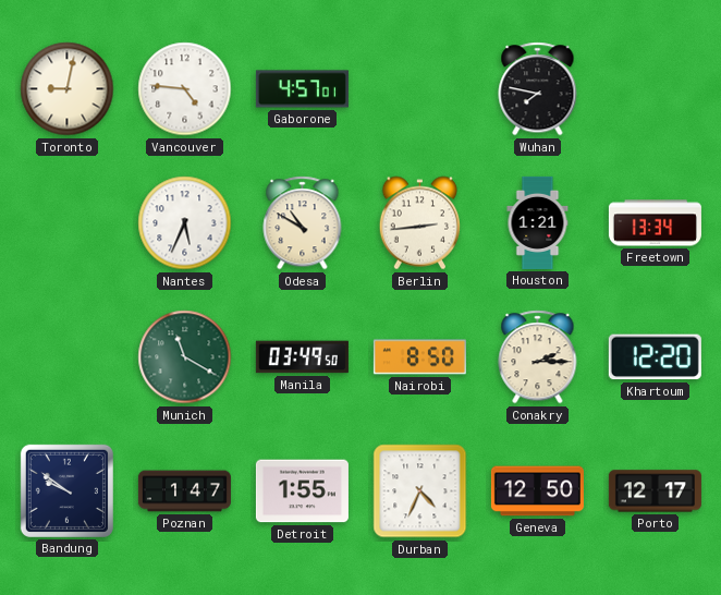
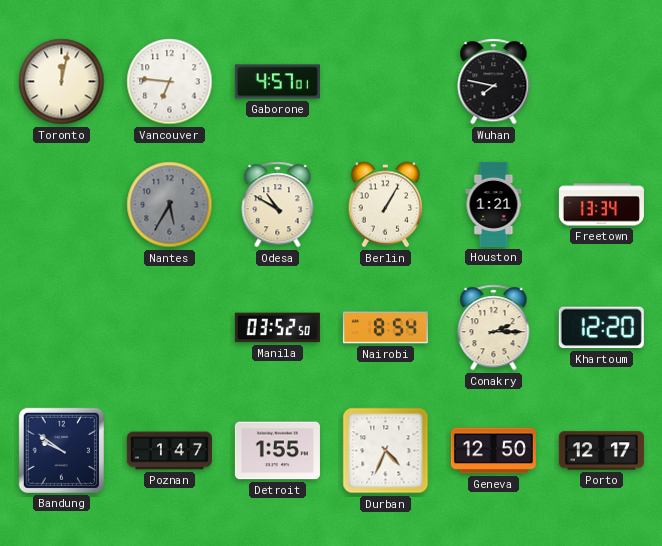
Toronto: 9:02 -> 12:02
Vancouver: 4:46 -> 6:46
Nantes: 5:34 -> 5:35
Nantes dial: white -> grey
Berlin: 2:44 -> 1:05
Munich: 11:20 -> none
Manila: 03:49 -> 03:52
Nairobi: 8:50 -> 8:54
